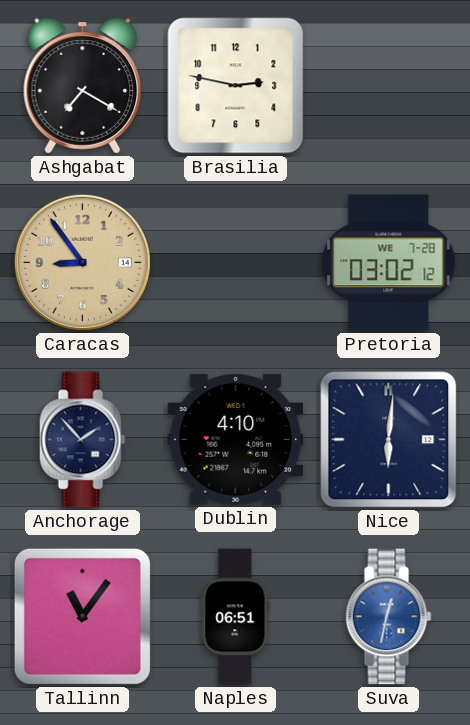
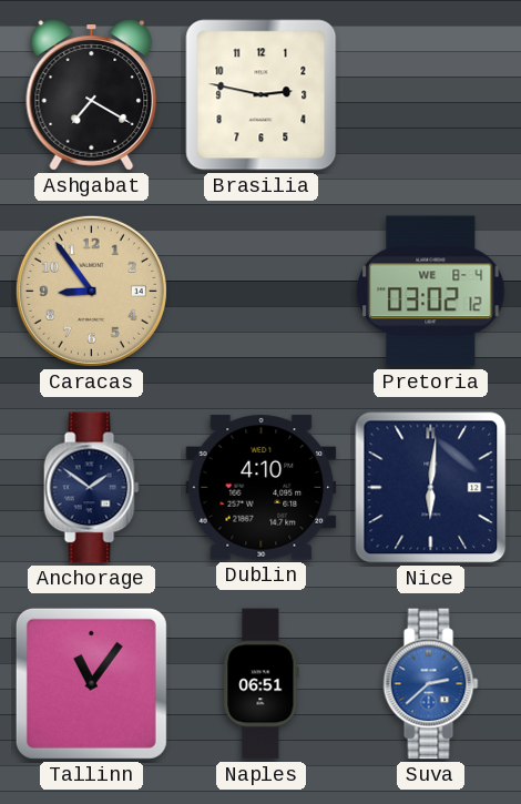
Pretoria date: WE 7-28 -> WE 8-4
Anchorage: 1:53 -> 1:51
Suva: 12:32 -> 2:38
